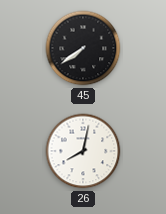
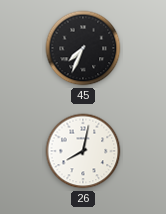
45: 7:39 -> 7:34
